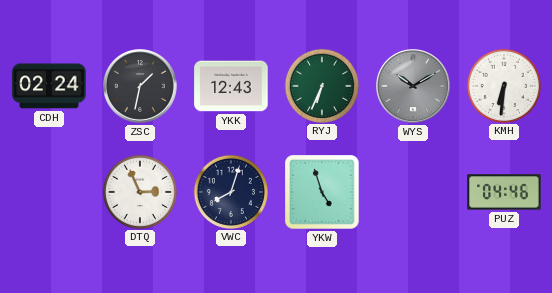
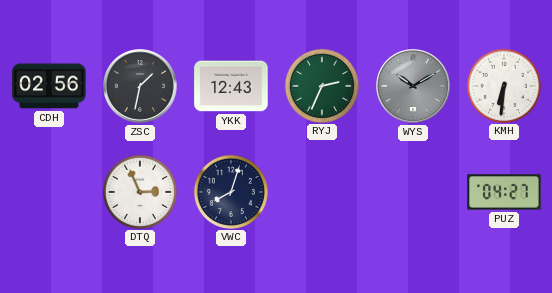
CDH: 02:24 -> 02:56
RYJ: 6:34 -> 2:34
YKW: 4:57 -> none
PUZ: 04:46 -> 04:27
